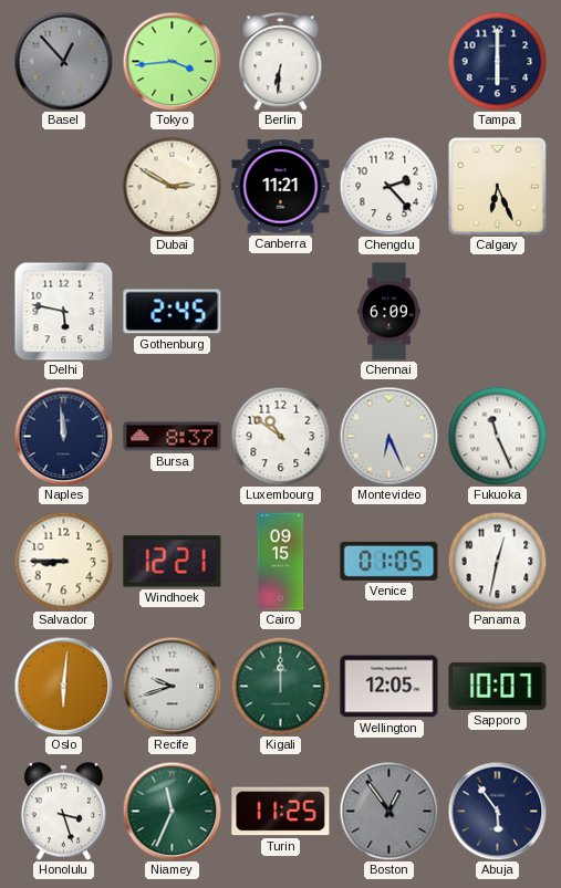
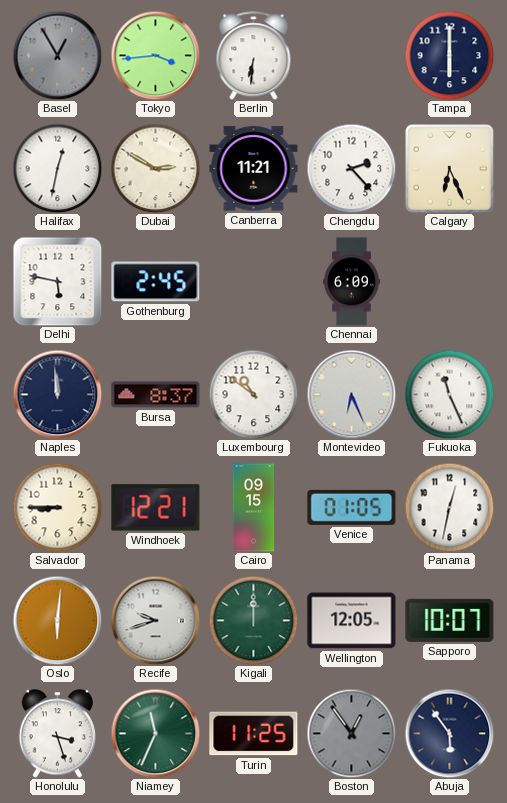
Basel: 12:53 -> 12:55
Halifax: none -> 12:32
